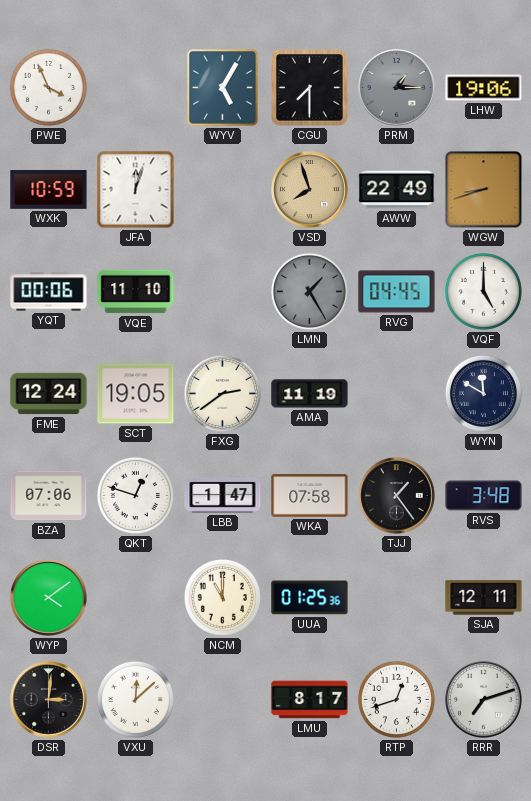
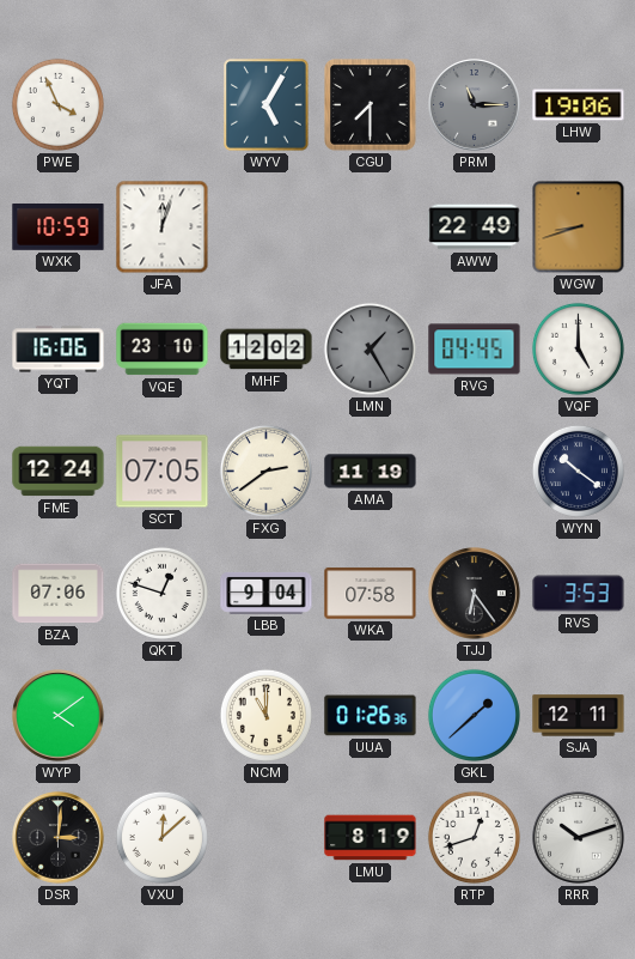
PRM: 1:15 -> 11:15
VSD: 7:57 -> none
YQT: 00:06 -> 16:06
VQE: 11:10 -> 23:10
MHF: none -> 12:02
SCT: 19:05 -> 07:05
WYN: 11:50 -> 10:21
LBB: 1:47 -> 9:04
TJJ: 1:24 -> 6:24
RVS: 3:48 -> 3:53
UUA: 01:25 -> 01:26
GKL: none -> 1:38
LMU: 8:17 -> 8:19
RRR: 7:12 -> 10:12
